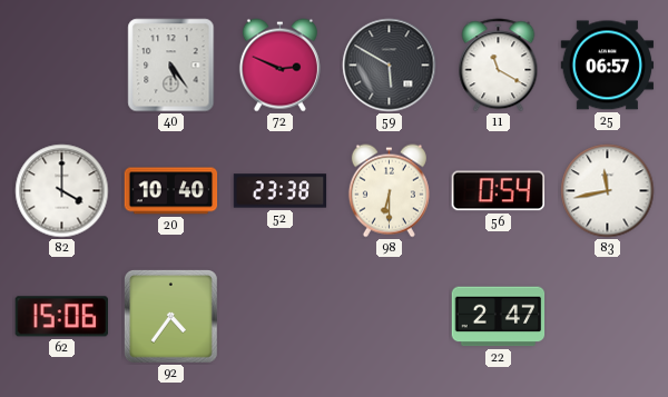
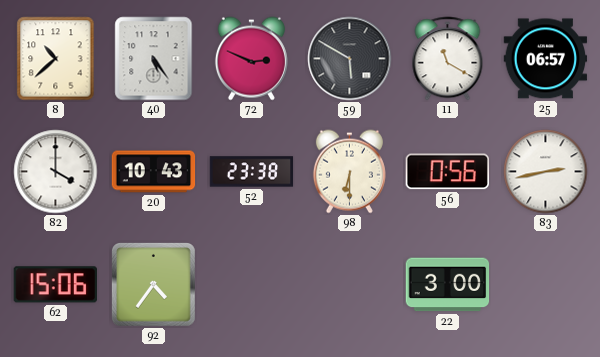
8: none -> 10:38
20: 10:40 -> 10:43
56: 0:54 -> 0:56
83: 11:43 -> 2:43
22: 2:47 -> 3:00
